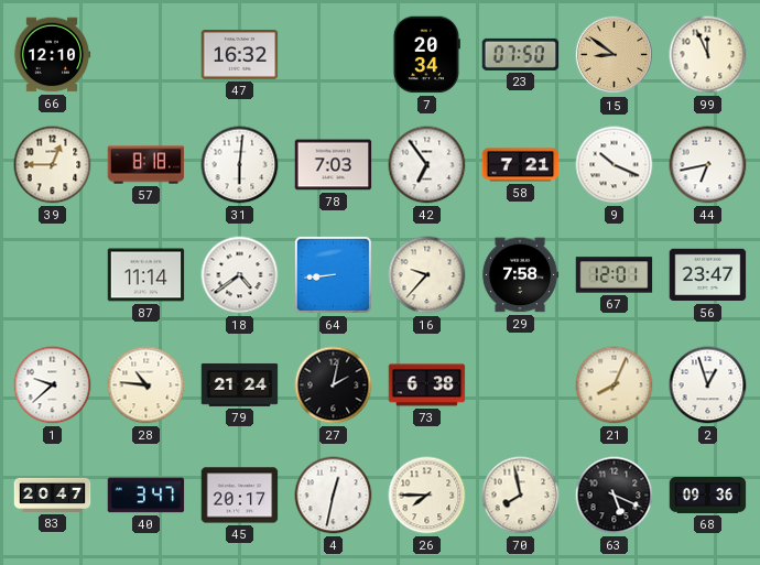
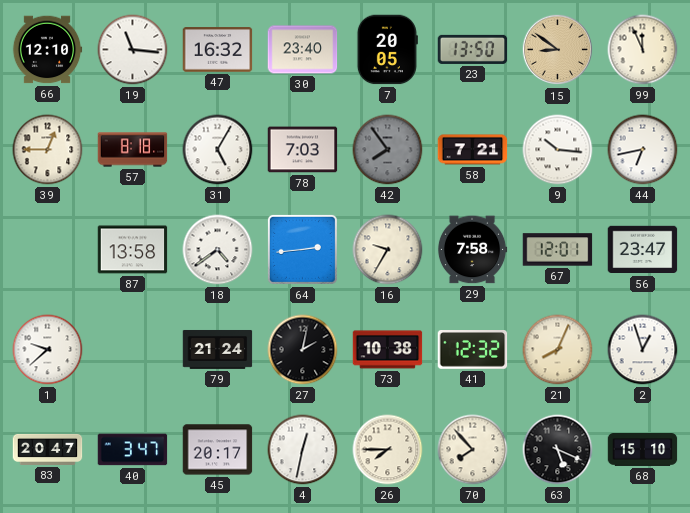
19: none -> 11:16
30: none -> 23:40
7: 20:34 -> 20:05
23: 07:50 -> 13:50
31: 6:01 -> 5:05
42: 6:54 -> 7:54
42 dial: white -> grey
9: 10:19 -> 10:16
87: 11:14 -> 13:58
64: 8:44 -> 2:44
16: 9:37 -> 9:35
28: 10:46 -> none
73: 6:38 -> 10:38
41: none -> 12:32
70: 7:58 -> 7:53
68: 09:36 -> 15:10
